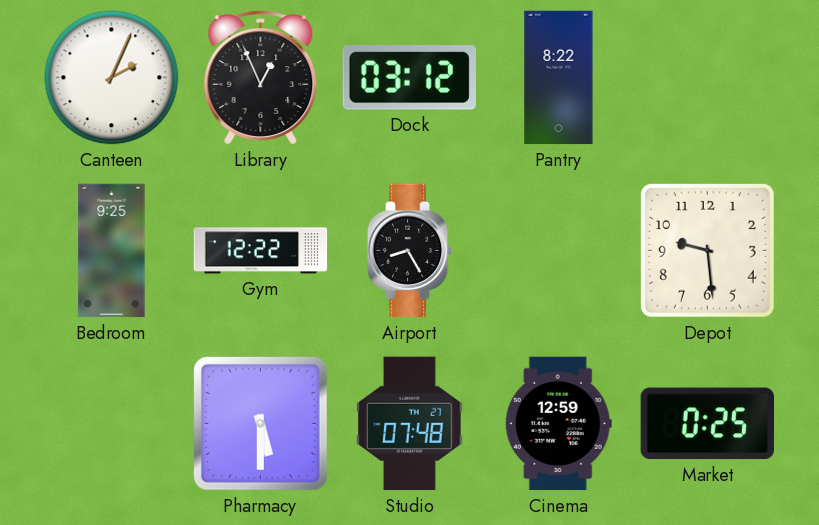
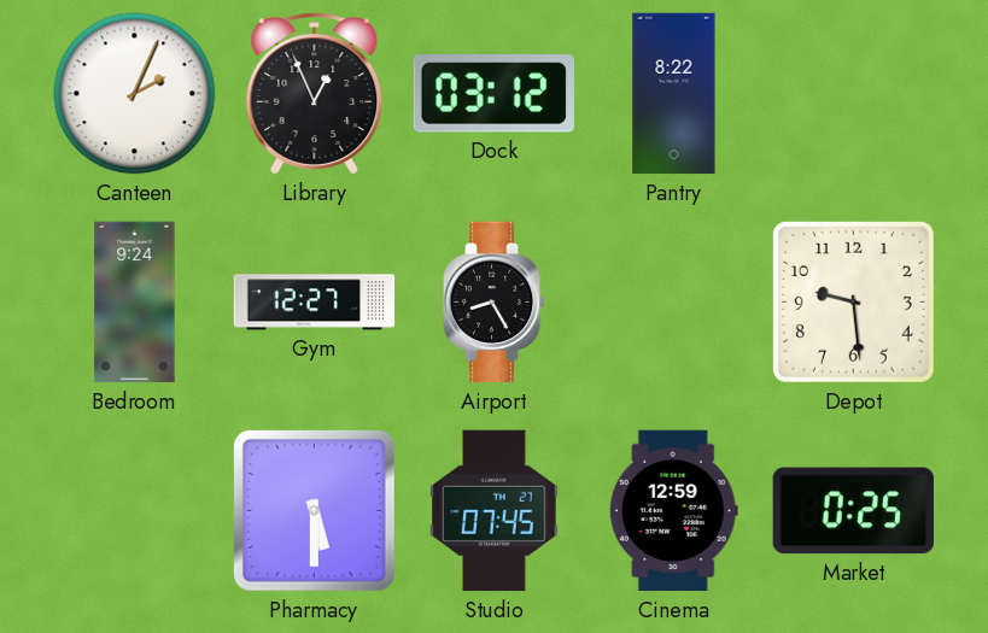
Bedroom: 9:25 -> 9:24
Gym: 12:22 -> 12:27
Studio: 07:48 -> 07:45
